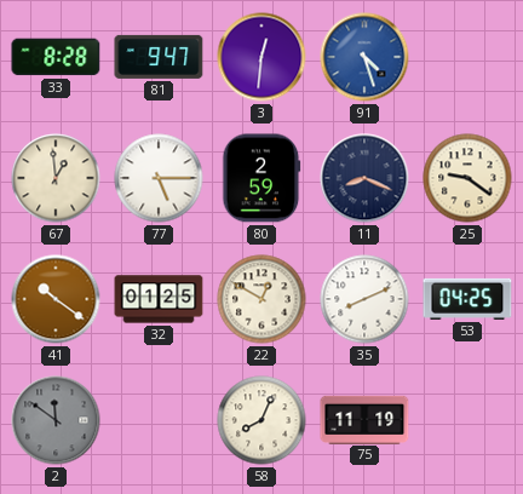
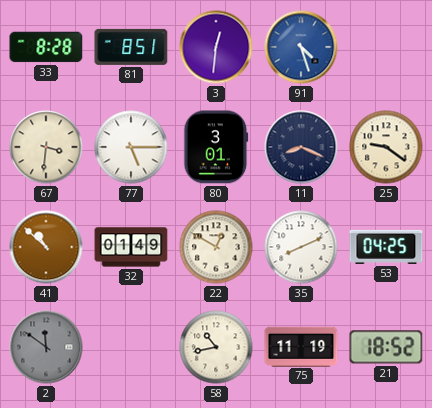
81: 9:47 -> 8:51
67: 12:59 -> 3:31
80: 2:59 -> 3:01
41: 10:21 -> 10:52
32: 01:25 -> 01:49
58: 8:04 -> 10:43
21: none -> 18:52
